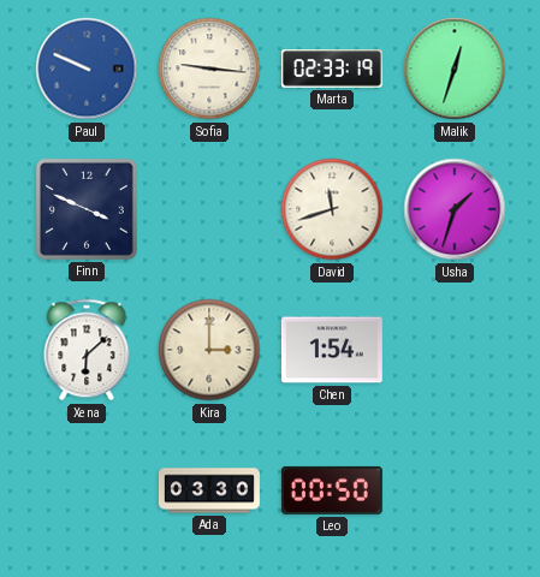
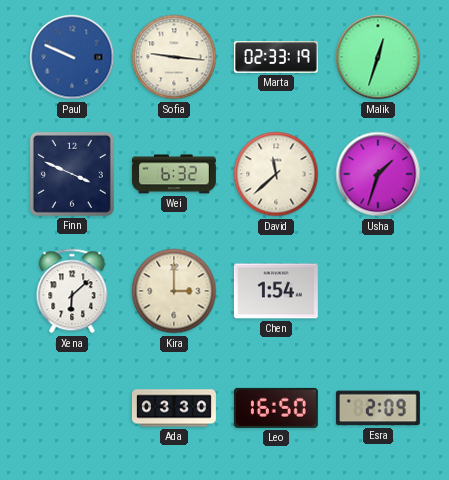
Wei: none -> 6:32
David: 11:42 -> 11:38
Leo: 00:50 -> 16:50
Esra: none -> 2:09
